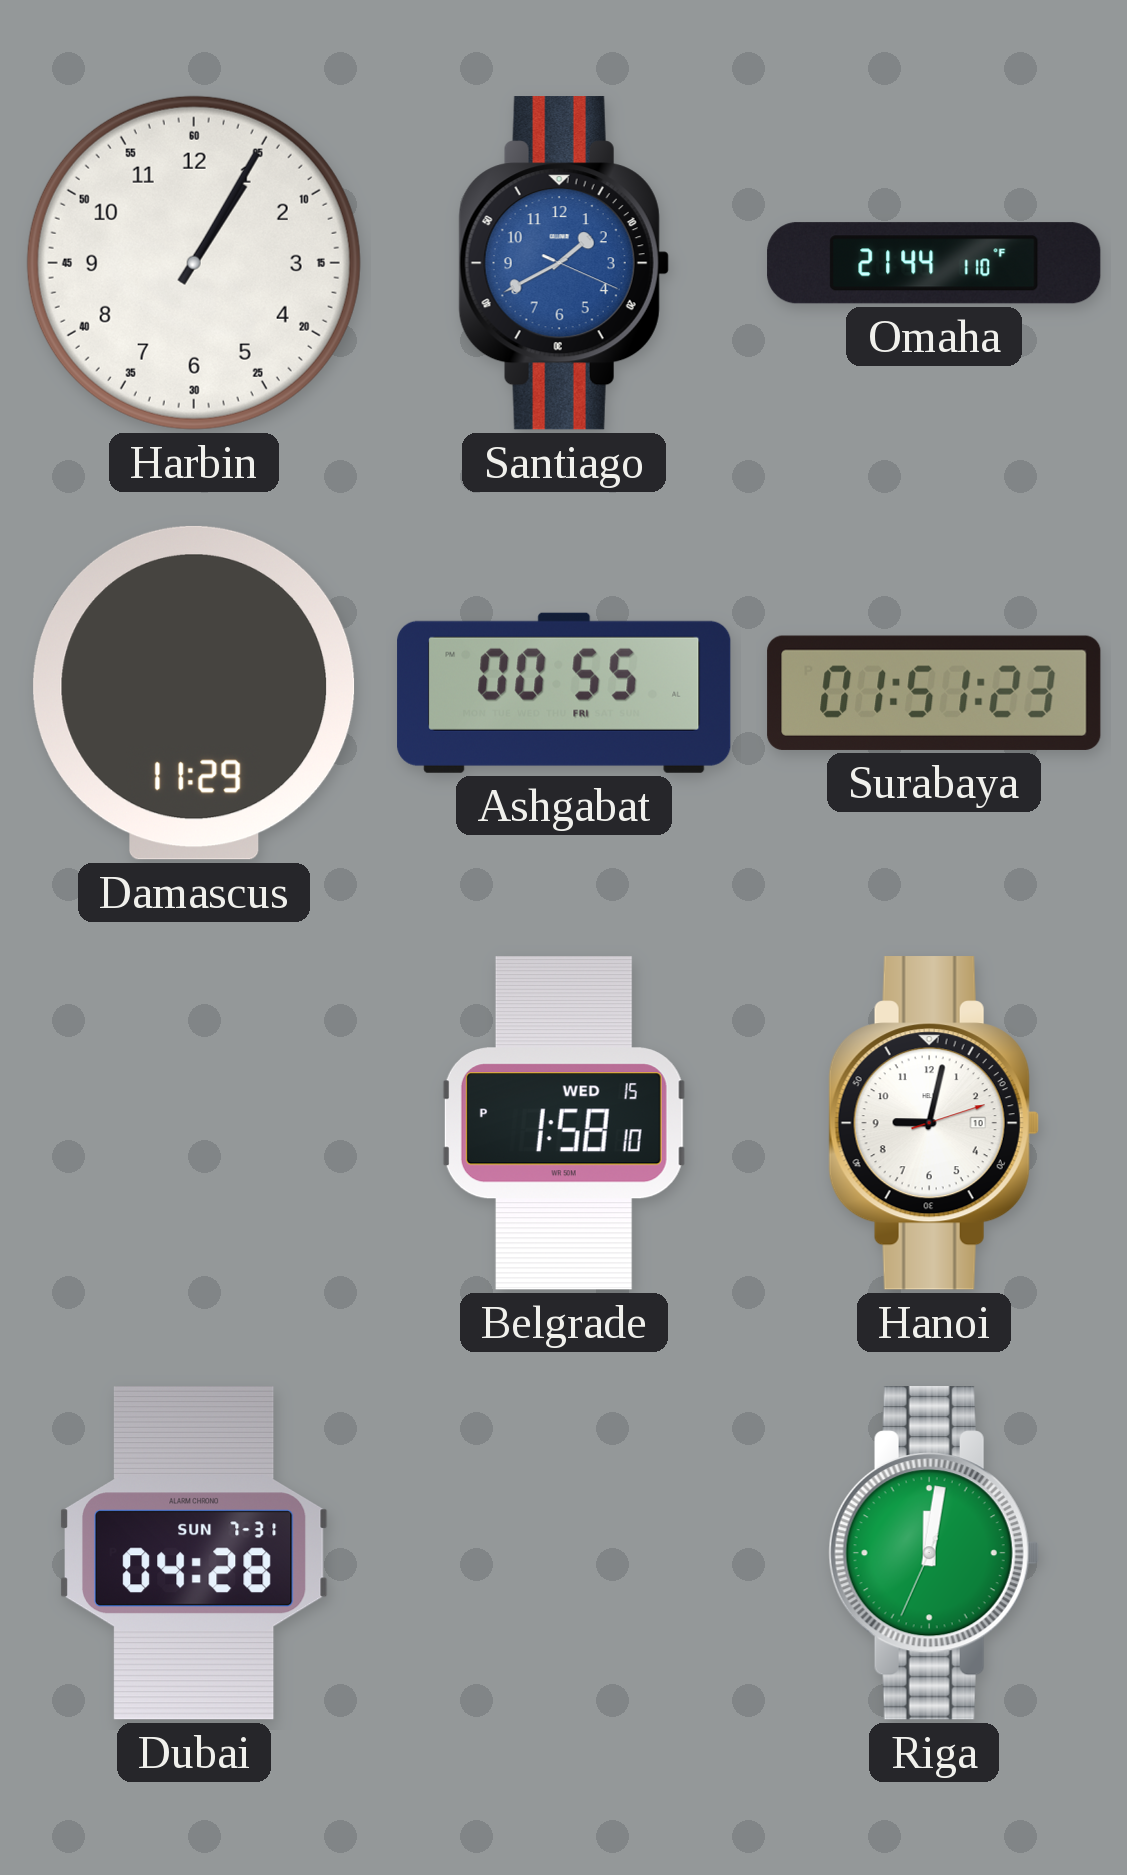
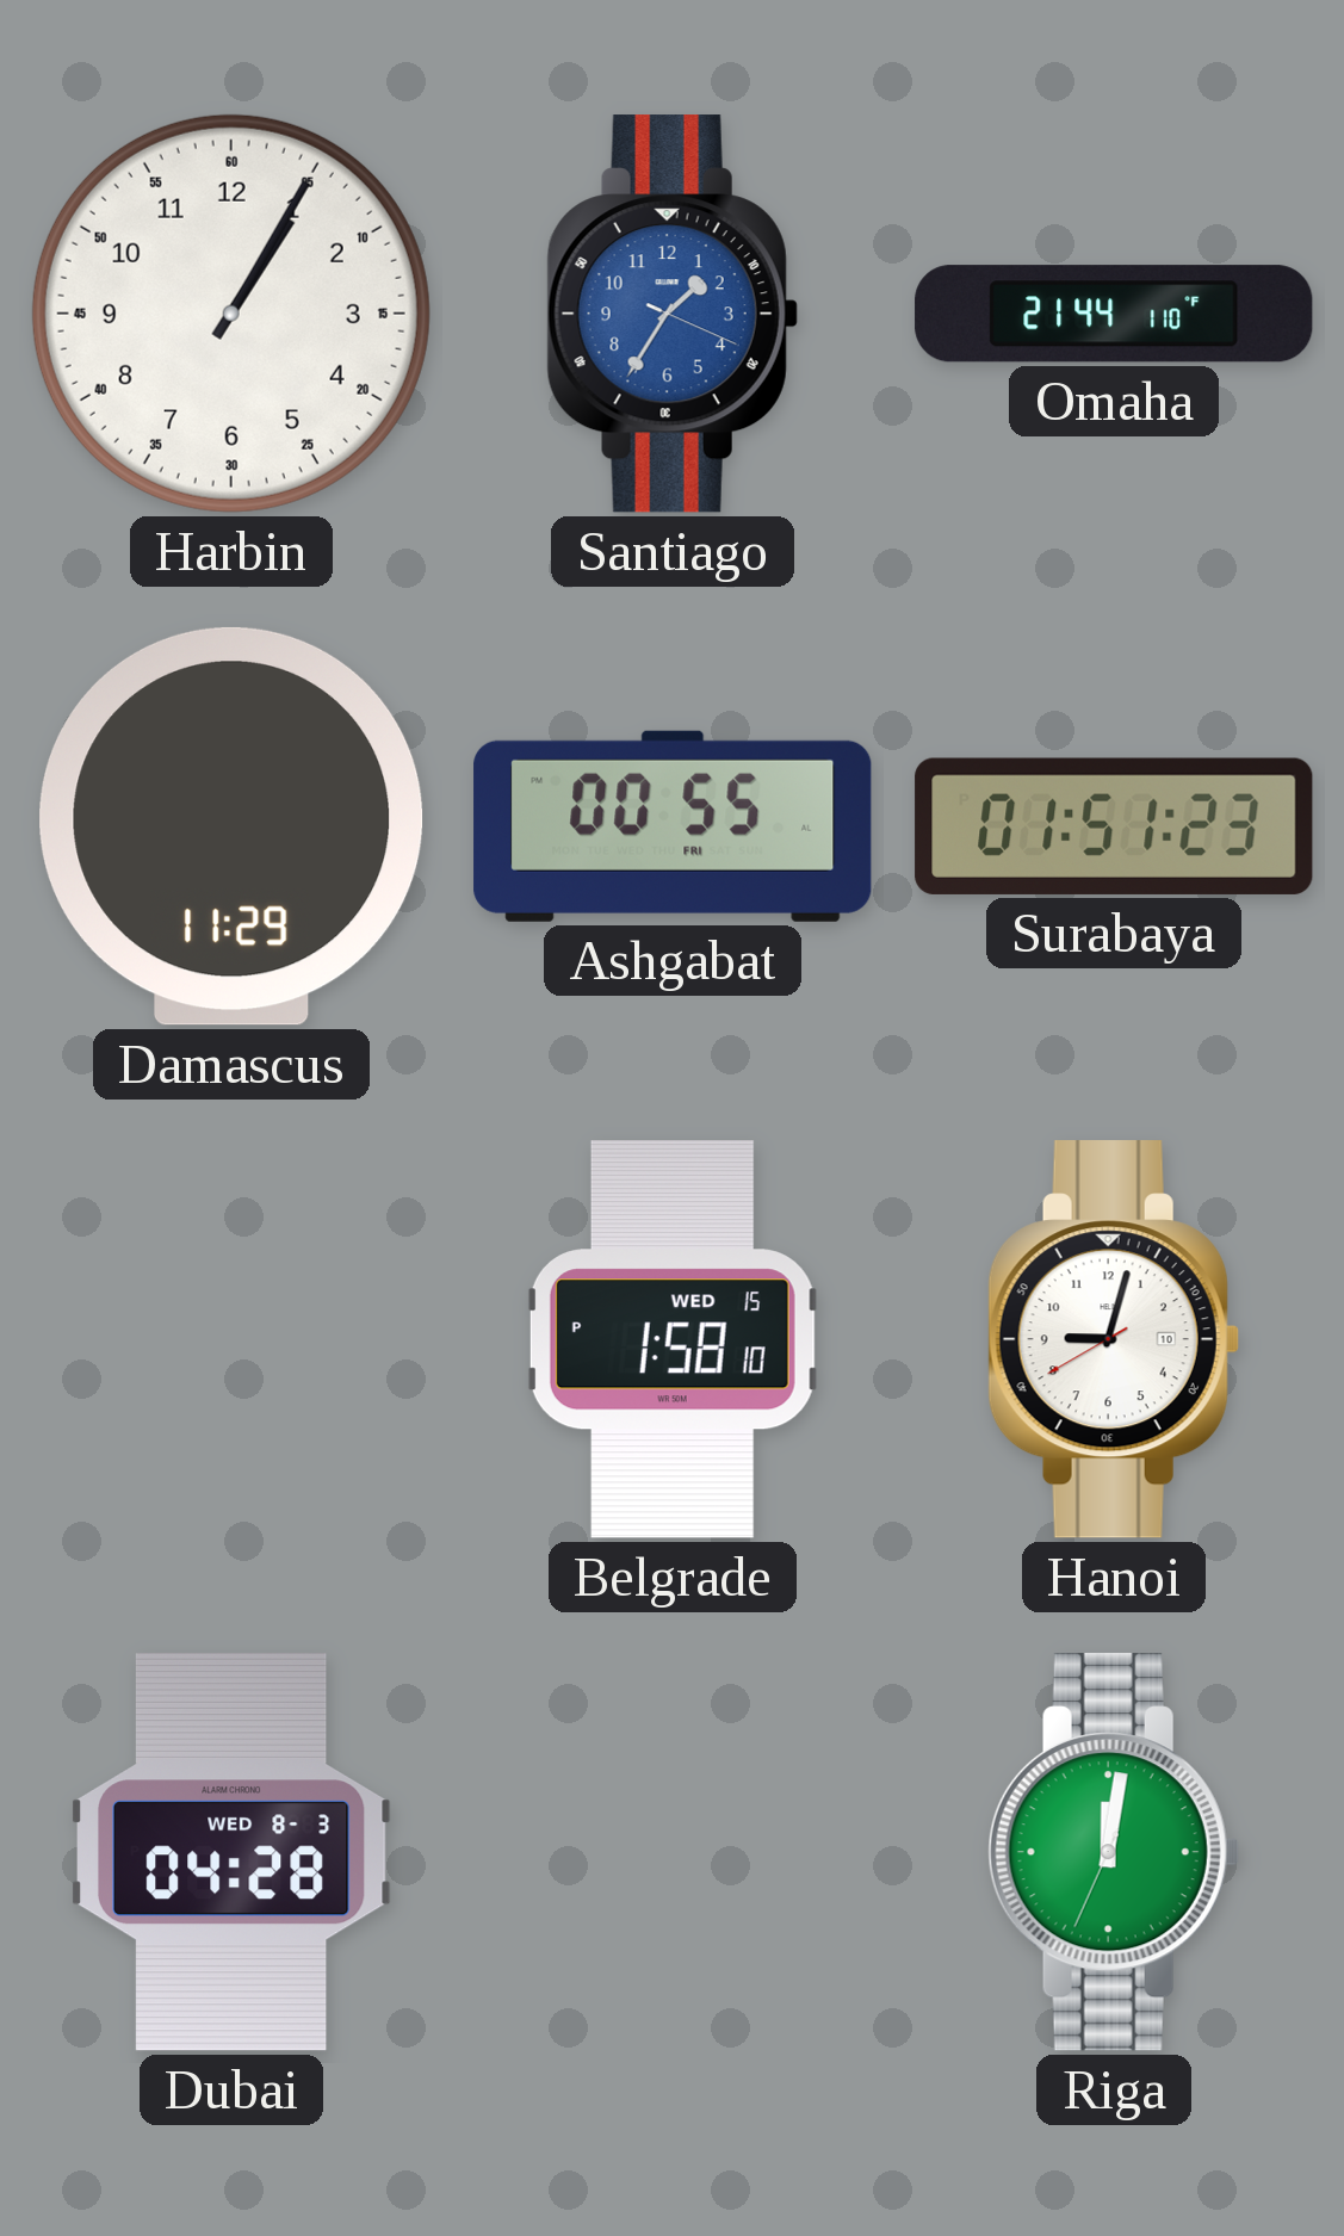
Santiago: 1:40 -> 1:35
Hanoi: 9:02:12 -> 9:02:40
Dubai date: SUN 7-31 -> WED 8-3
